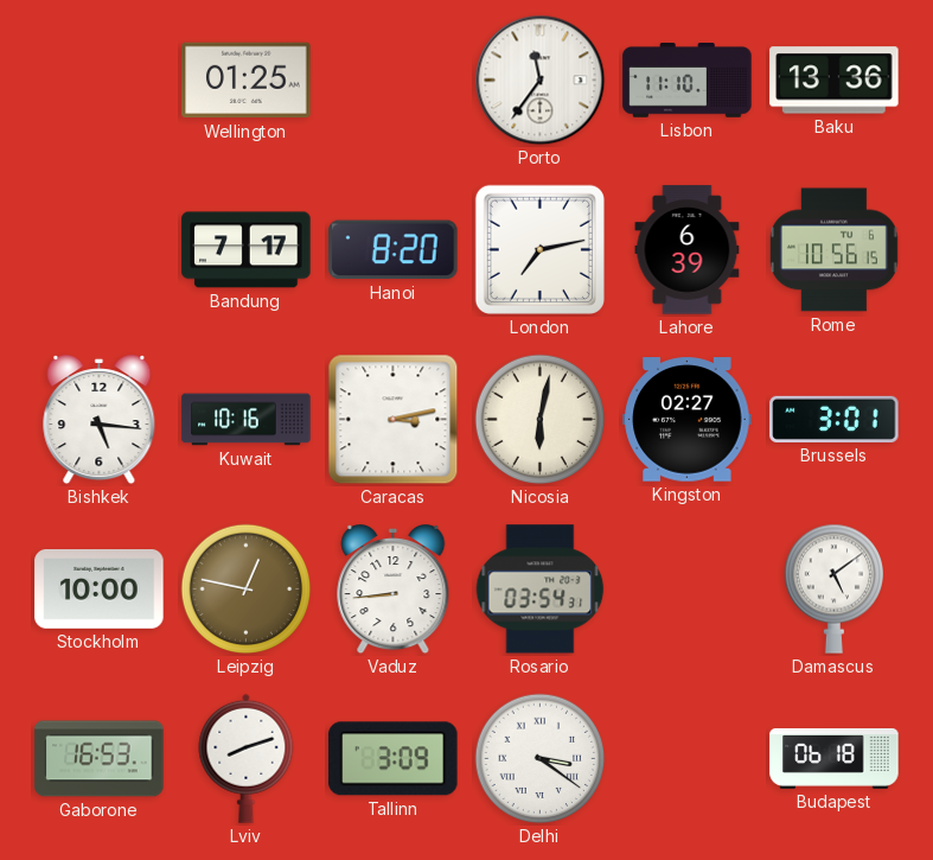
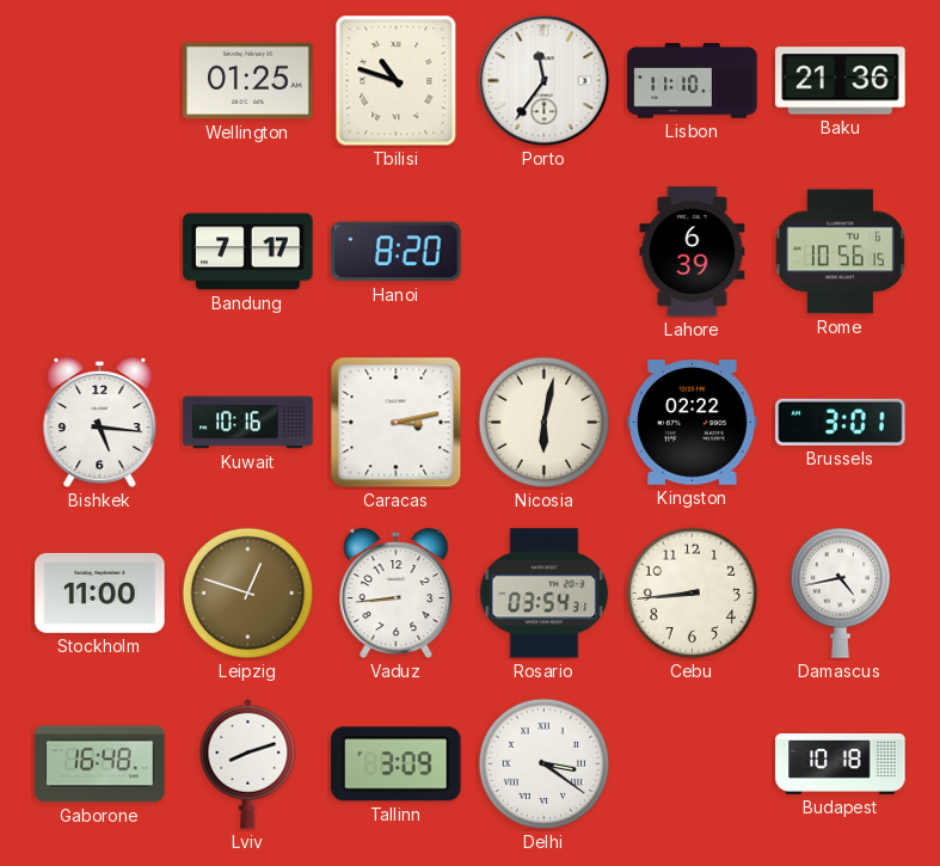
Tbilisi: none -> 10:48
Baku: 13:36 -> 21:36
London: 7:13 -> none
Kingston: 02:27 -> 02:22
Stockholm: 10:00 -> 11:00
Leipzig: 12:47 -> 12:48
Cebu: none -> 8:44
Damascus: 5:09 -> 4:43
Gaborone: 16:53 -> 16:48
Budapest: 06:18 -> 10:18
